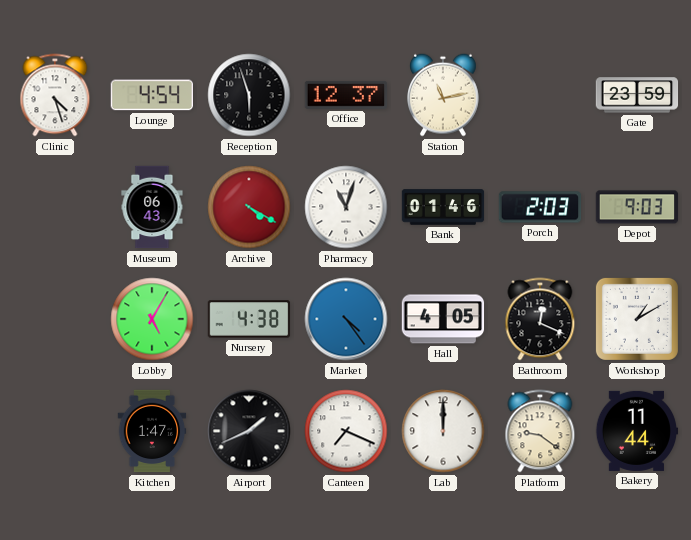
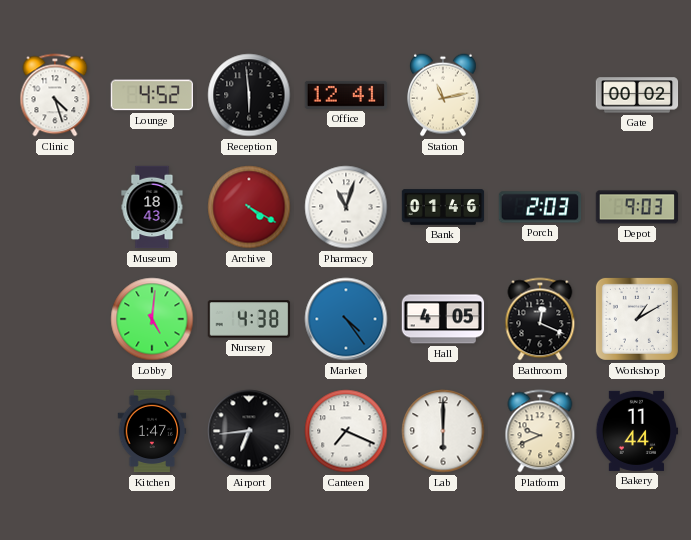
Lounge: 4:54 -> 4:52
Reception: 5:57 -> 5:59
Office: 12:37 -> 12:41
Gate: 23:59 -> 00:02
Museum: 06:43 -> 18:43
Lobby: 5:05 -> 5:01
Airport: 1:41 -> 6:44
Lab: 12:00 -> 6:00
Platform: 9:21 -> 9:41
